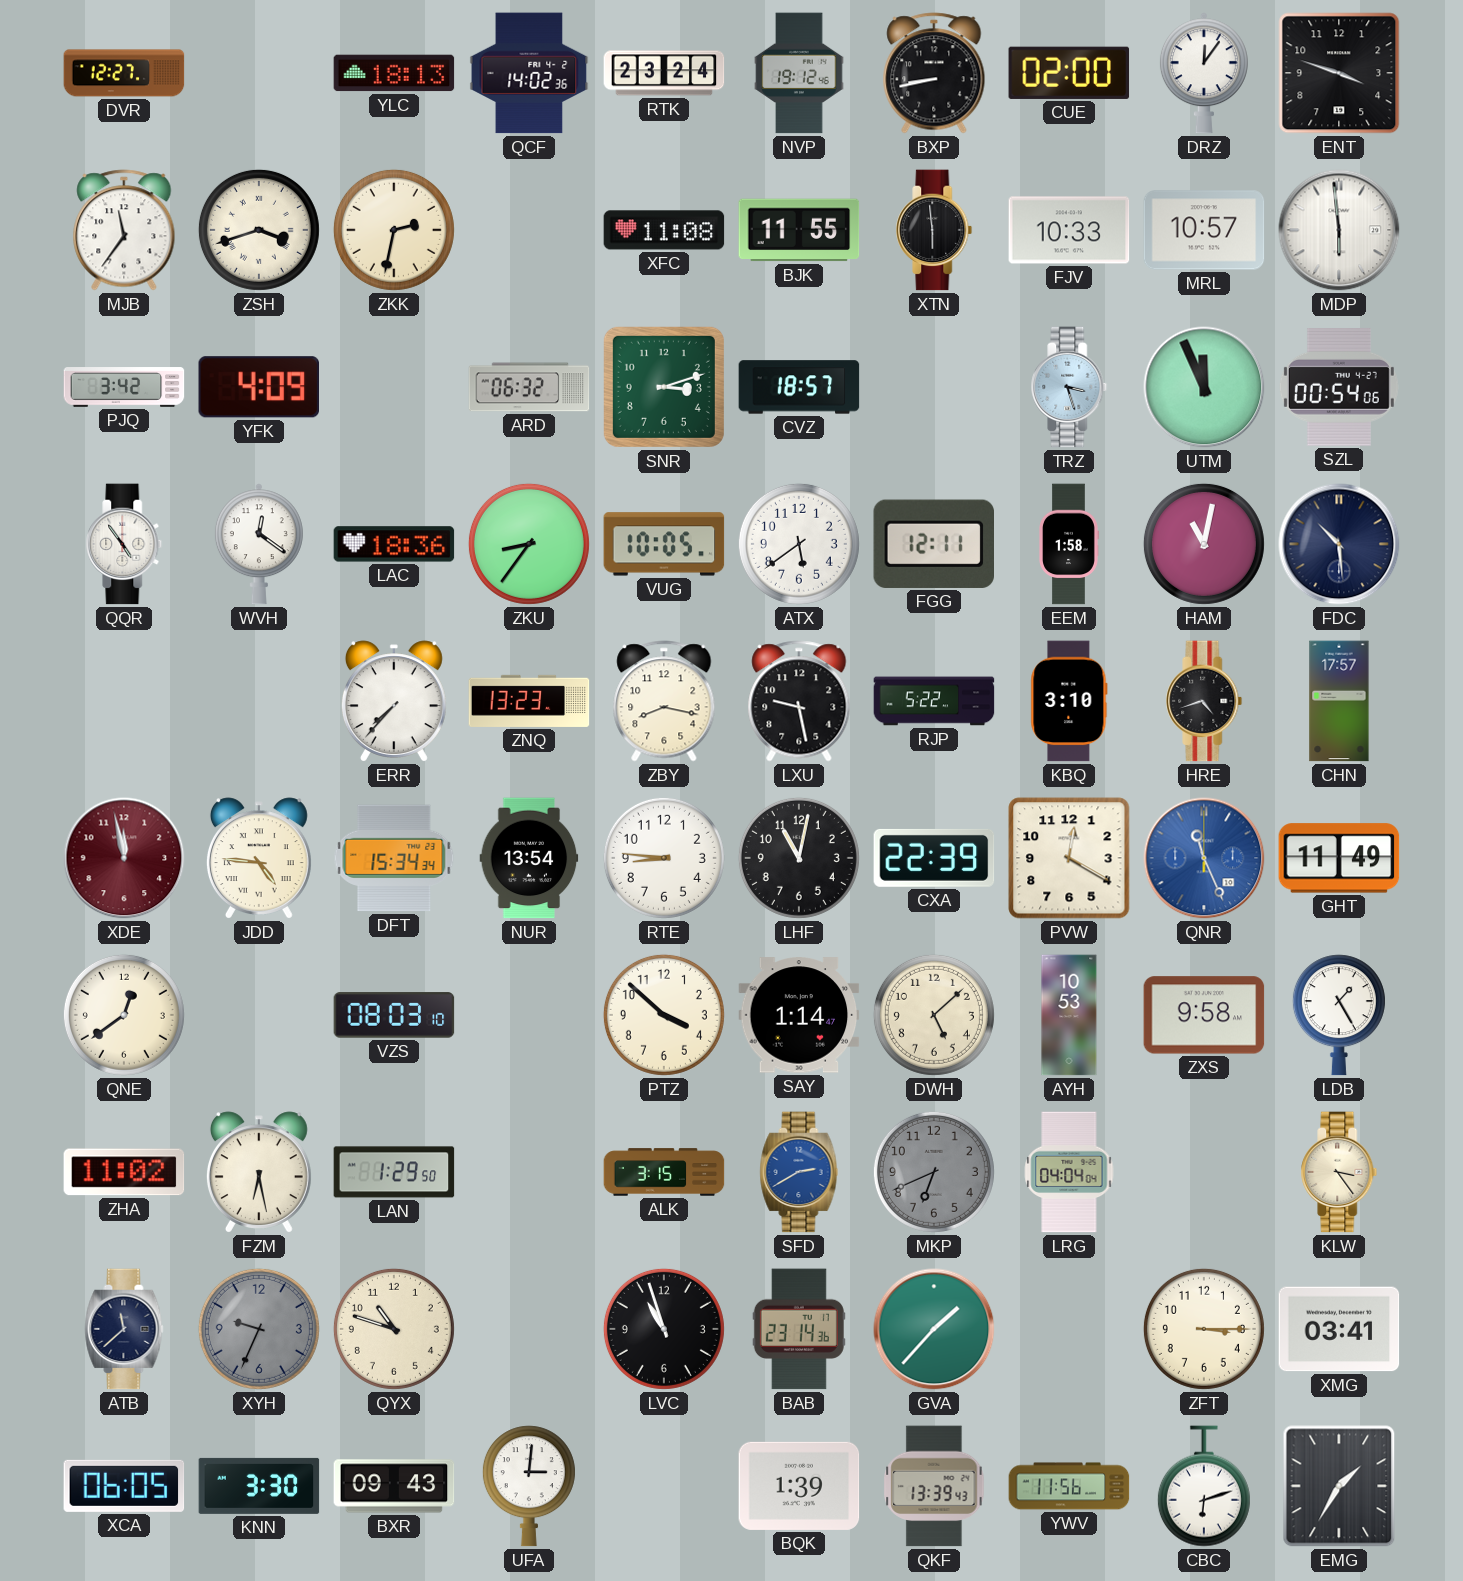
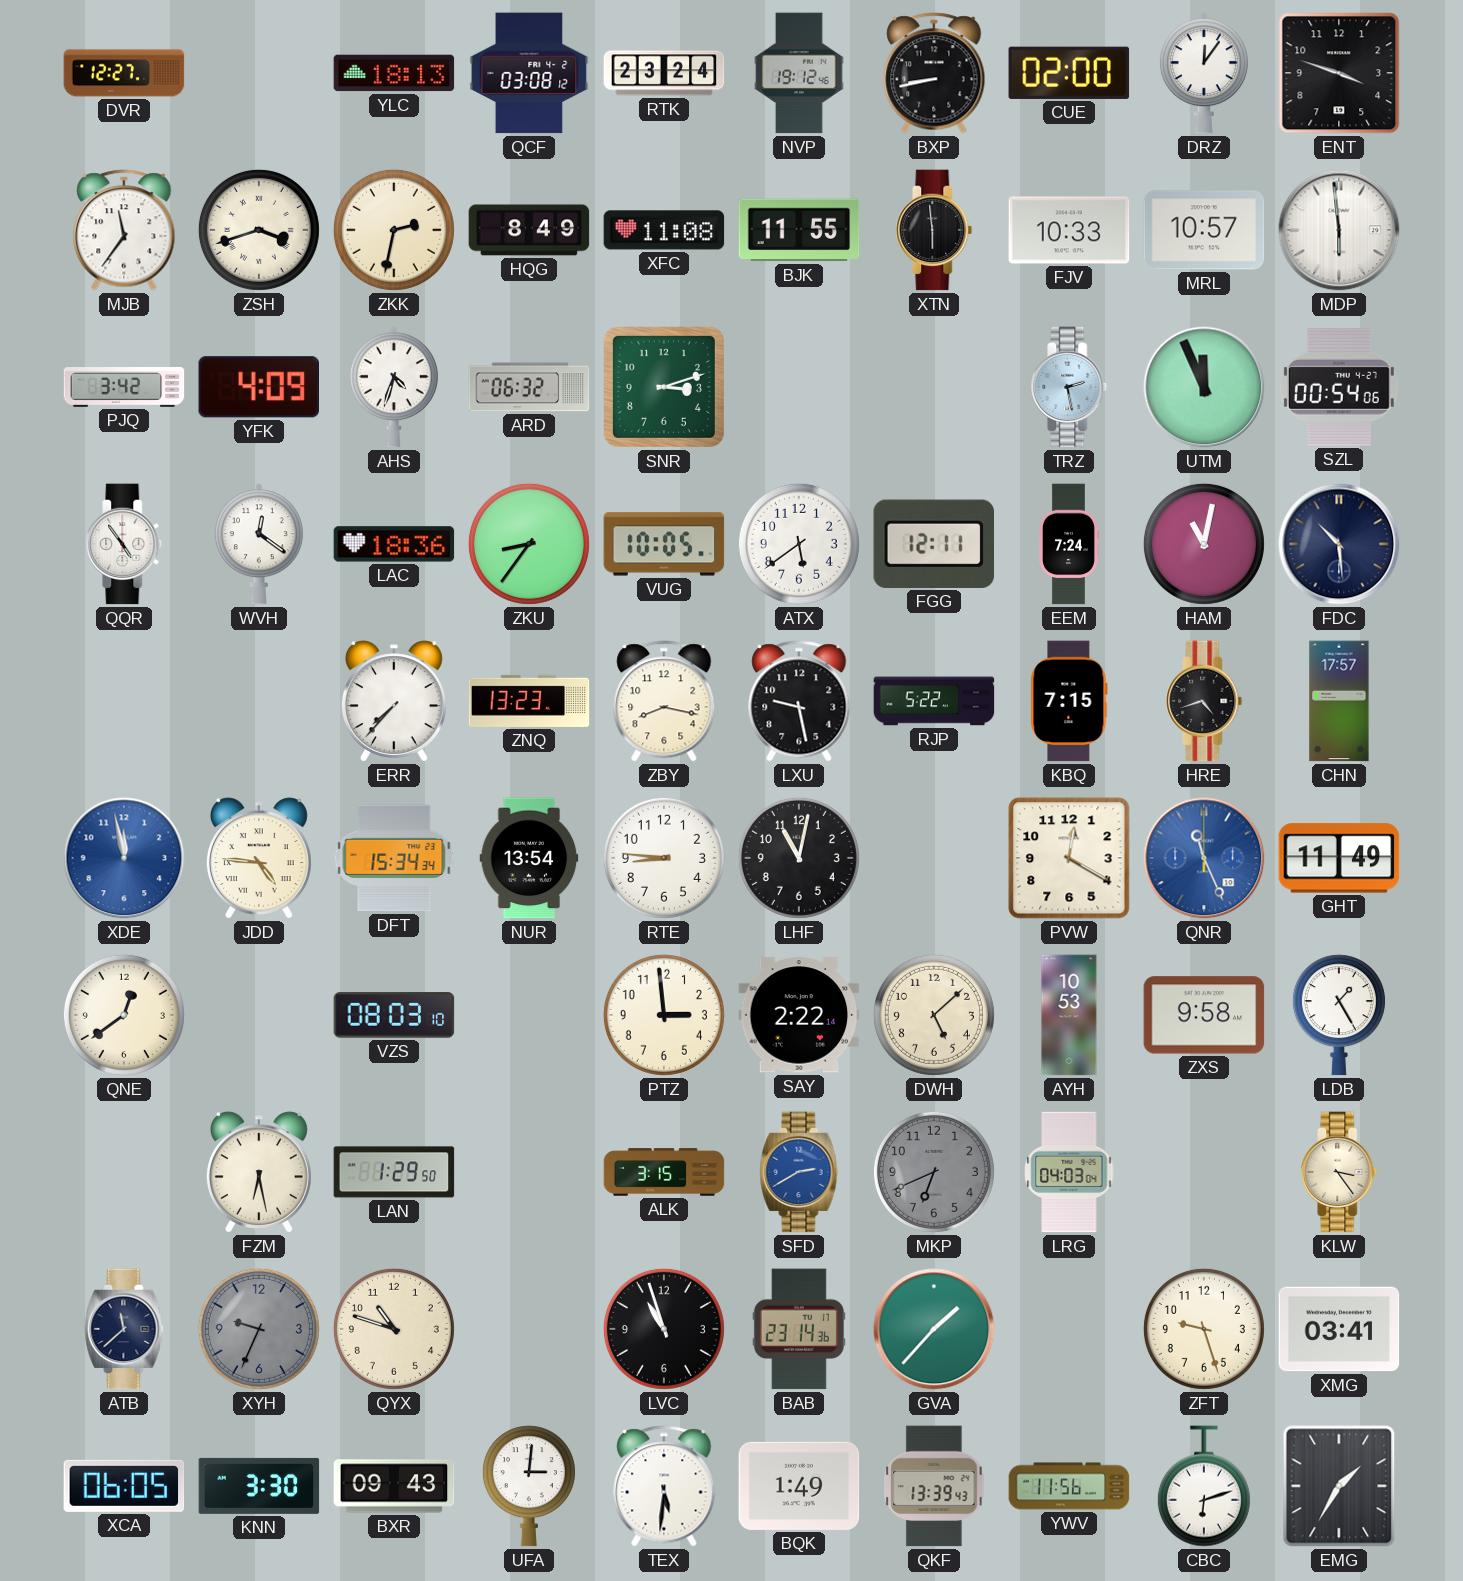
QCF: 14:02 -> 03:08
HQG: none -> 8:49
AHS: none -> 4:33
CVZ: 18:57 -> none
TRZ: 3:27 -> 2:28
EEM: 1:58 -> 7:24
KBQ: 3:10 -> 7:15
XDE dial: burgundy -> blue
CXA: 22:39 -> none
PTZ: 3:52 -> 2:59
SAY: 1:14 -> 2:22
ZHA: 11:02 -> none
LRG: 04:04 -> 04:03
ZFT: 3:15 -> 9:27
TEX: none -> 5:31
BQK: 1:39 -> 1:49
